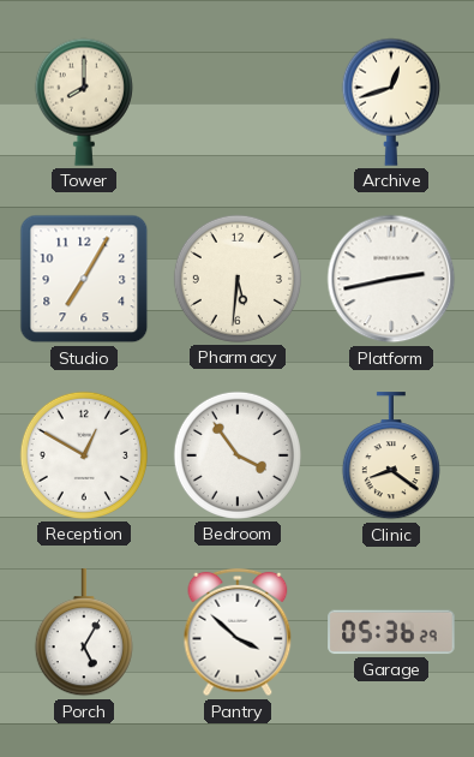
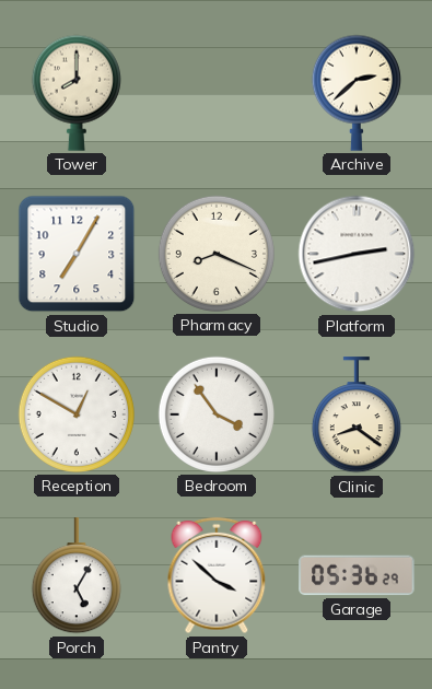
Archive: 12:42 -> 2:38
Pharmacy: 5:31 -> 8:19
